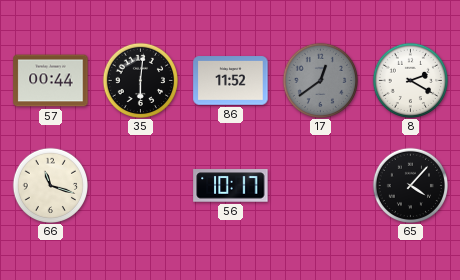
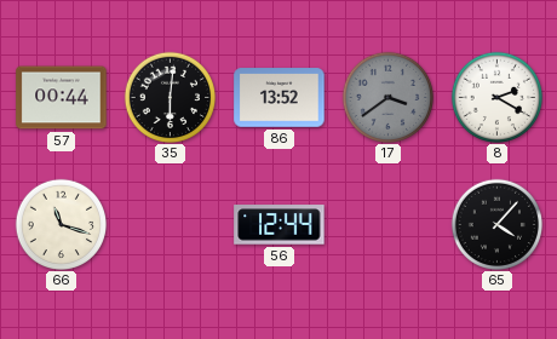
86: 11:52 -> 13:52
17: 12:39 -> 3:39
56: 10:17 -> 12:44
